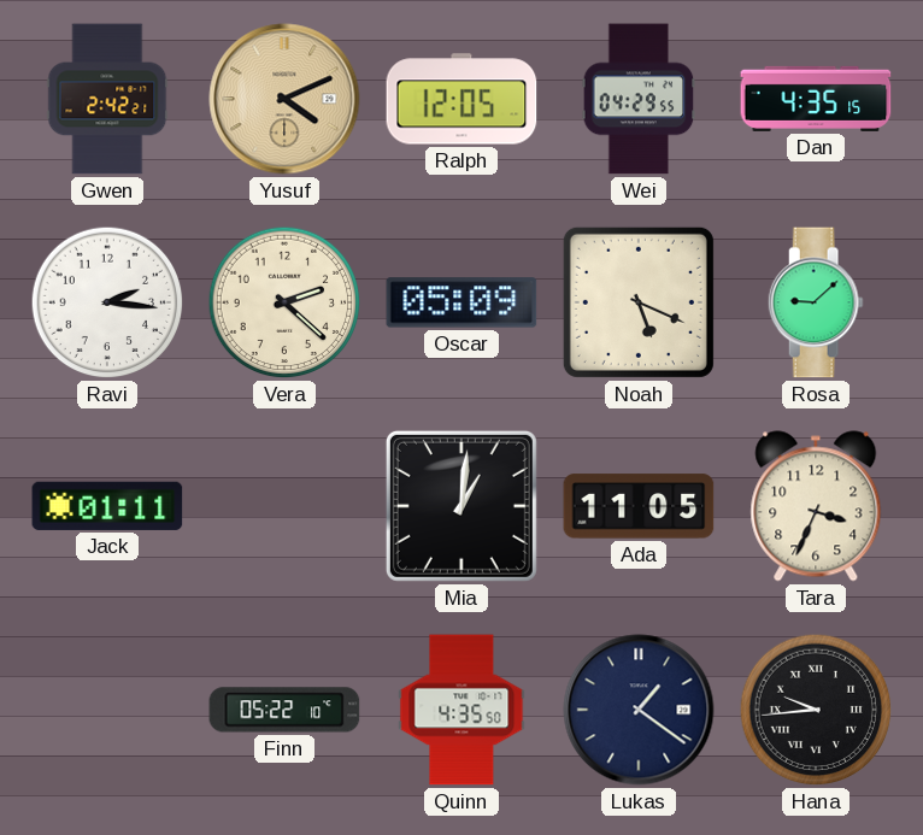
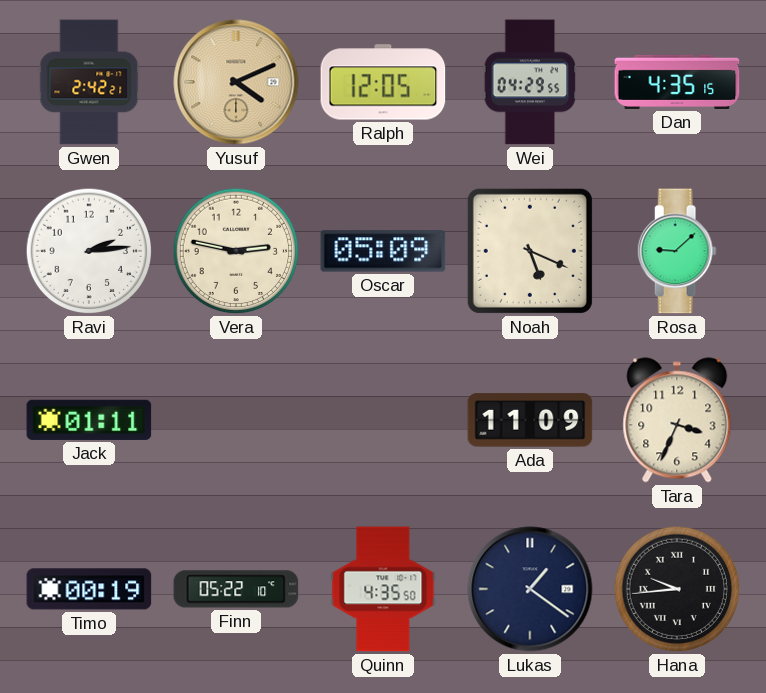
Ravi: 2:16 -> 2:14
Vera: 2:22 -> 2:47
Mia: 1:01 -> none
Ada: 11:05 -> 11:09
Timo: none -> 00:19
